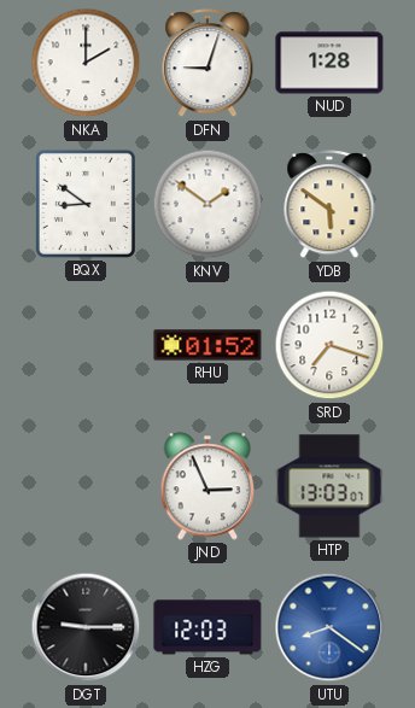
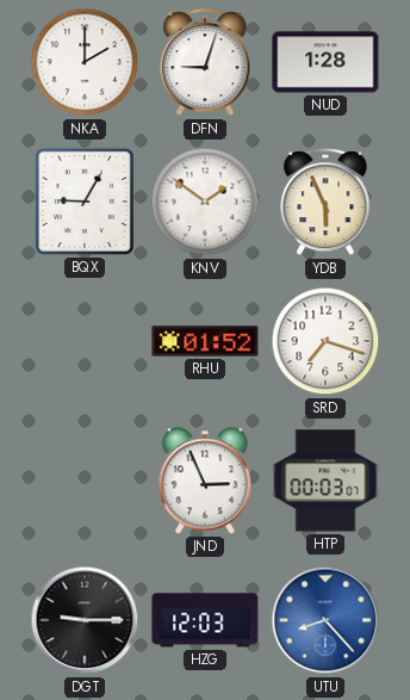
BQX: 8:51 -> 9:05
YDB: 5:51 -> 5:56
HTP: 13:03 -> 00:03
UTU: 8:21 -> 8:23
